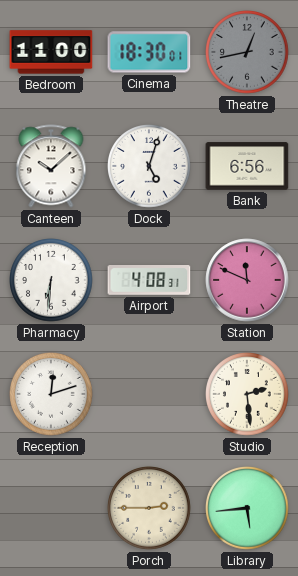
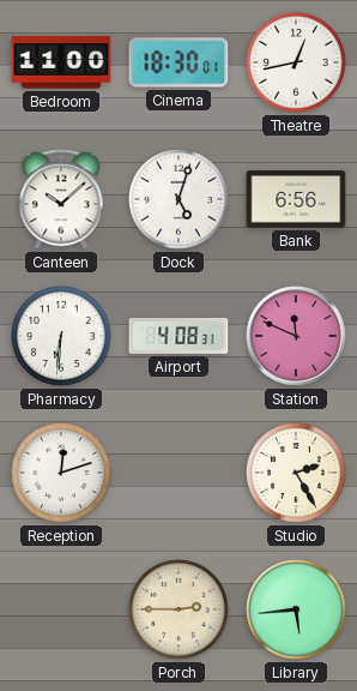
Theatre dial: grey -> white
Studio: 2:29 -> 2:25
